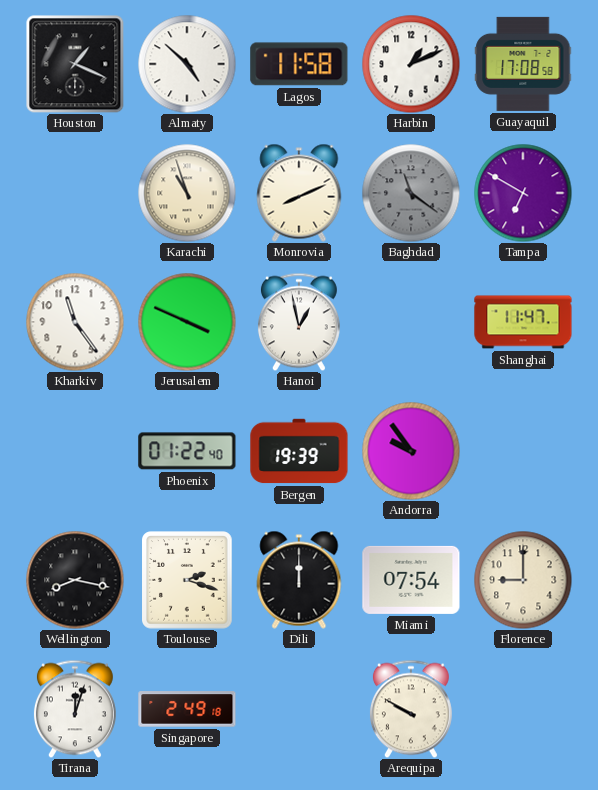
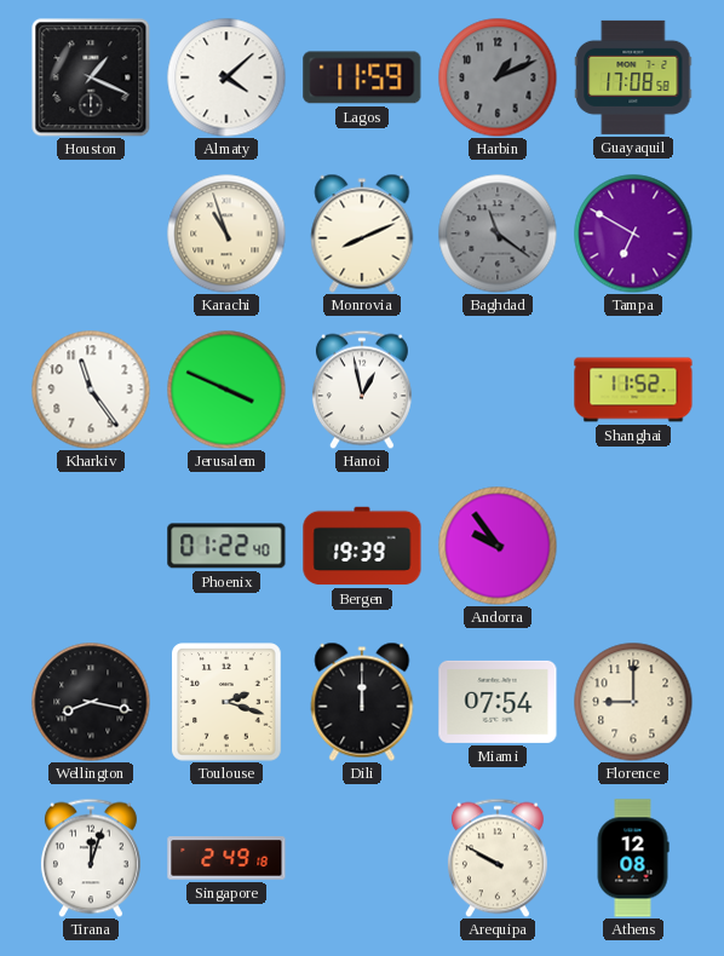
Almaty: 4:52 -> 4:08
Lagos: 11:58 -> 11:59
Harbin dial: white -> grey
Shanghai: 11:47 -> 11:52
Athens: none -> 12:08
